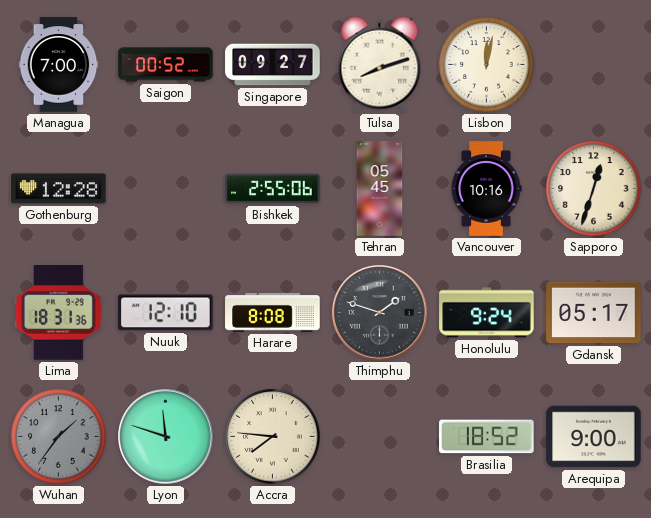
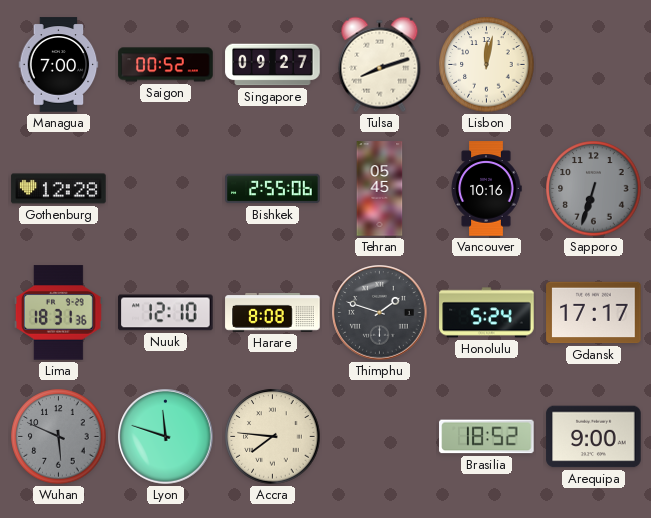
Sapporo: 12:33 -> 6:33
Sapporo dial: cream -> grey
Honolulu: 9:24 -> 5:24
Gdansk: 05:17 -> 17:17
Wuhan: 1:36 -> 5:49
